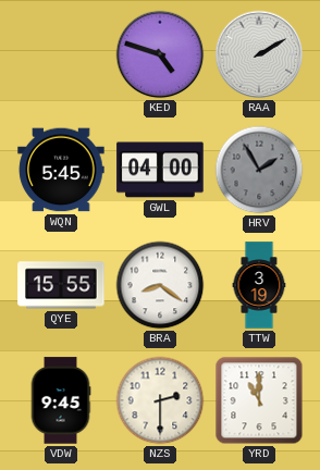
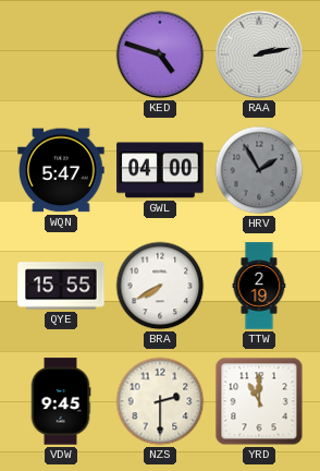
RAA: 2:10 -> 2:13
WQN: 5:45 -> 5:47
BRA: 8:21 -> 7:40
TTW: 3:19 -> 2:19
